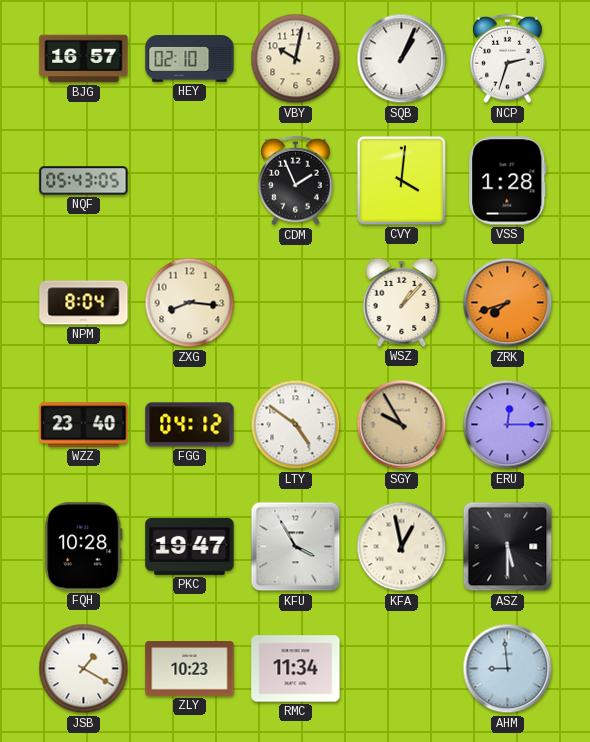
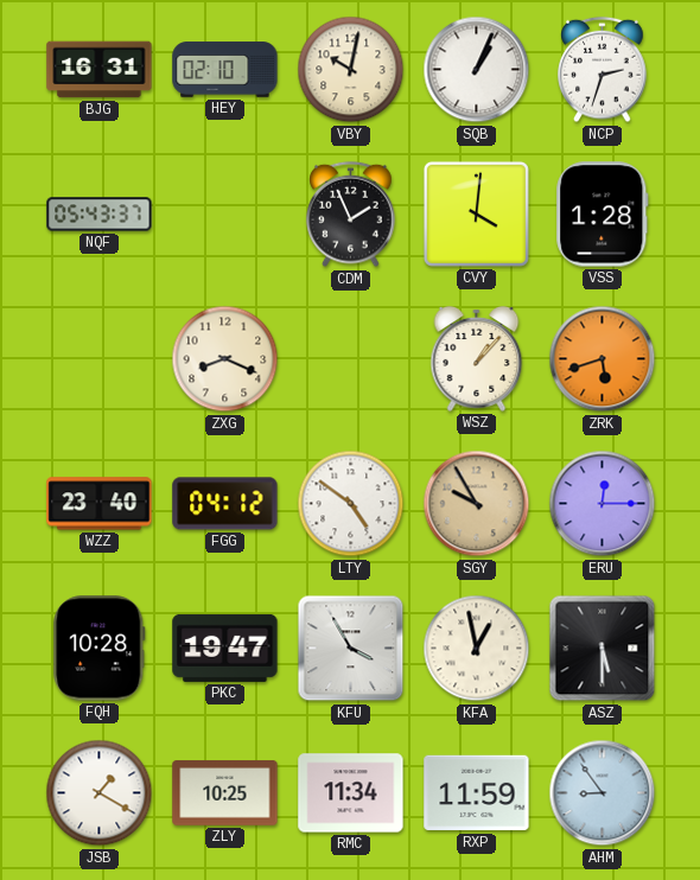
BJG: 16:57 -> 16:31
NQF: 05:43:05 -> 05:43:37
NPM: 8:04 -> none
ZXG: 8:16 -> 8:19
ZRK: 7:42 -> 5:42
ZLY: 10:23 -> 10:25
RXP: none -> 11:59
AHM: 8:59 -> 8:54
